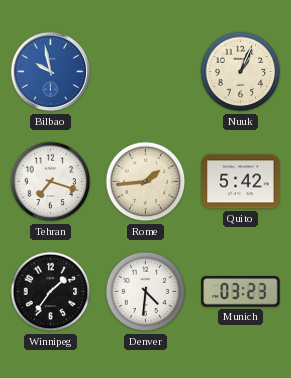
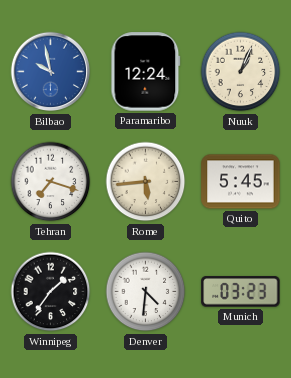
Paramaribo: none -> 12:24
Rome: 1:44 -> 5:44
Quito: 5:42 -> 5:45
